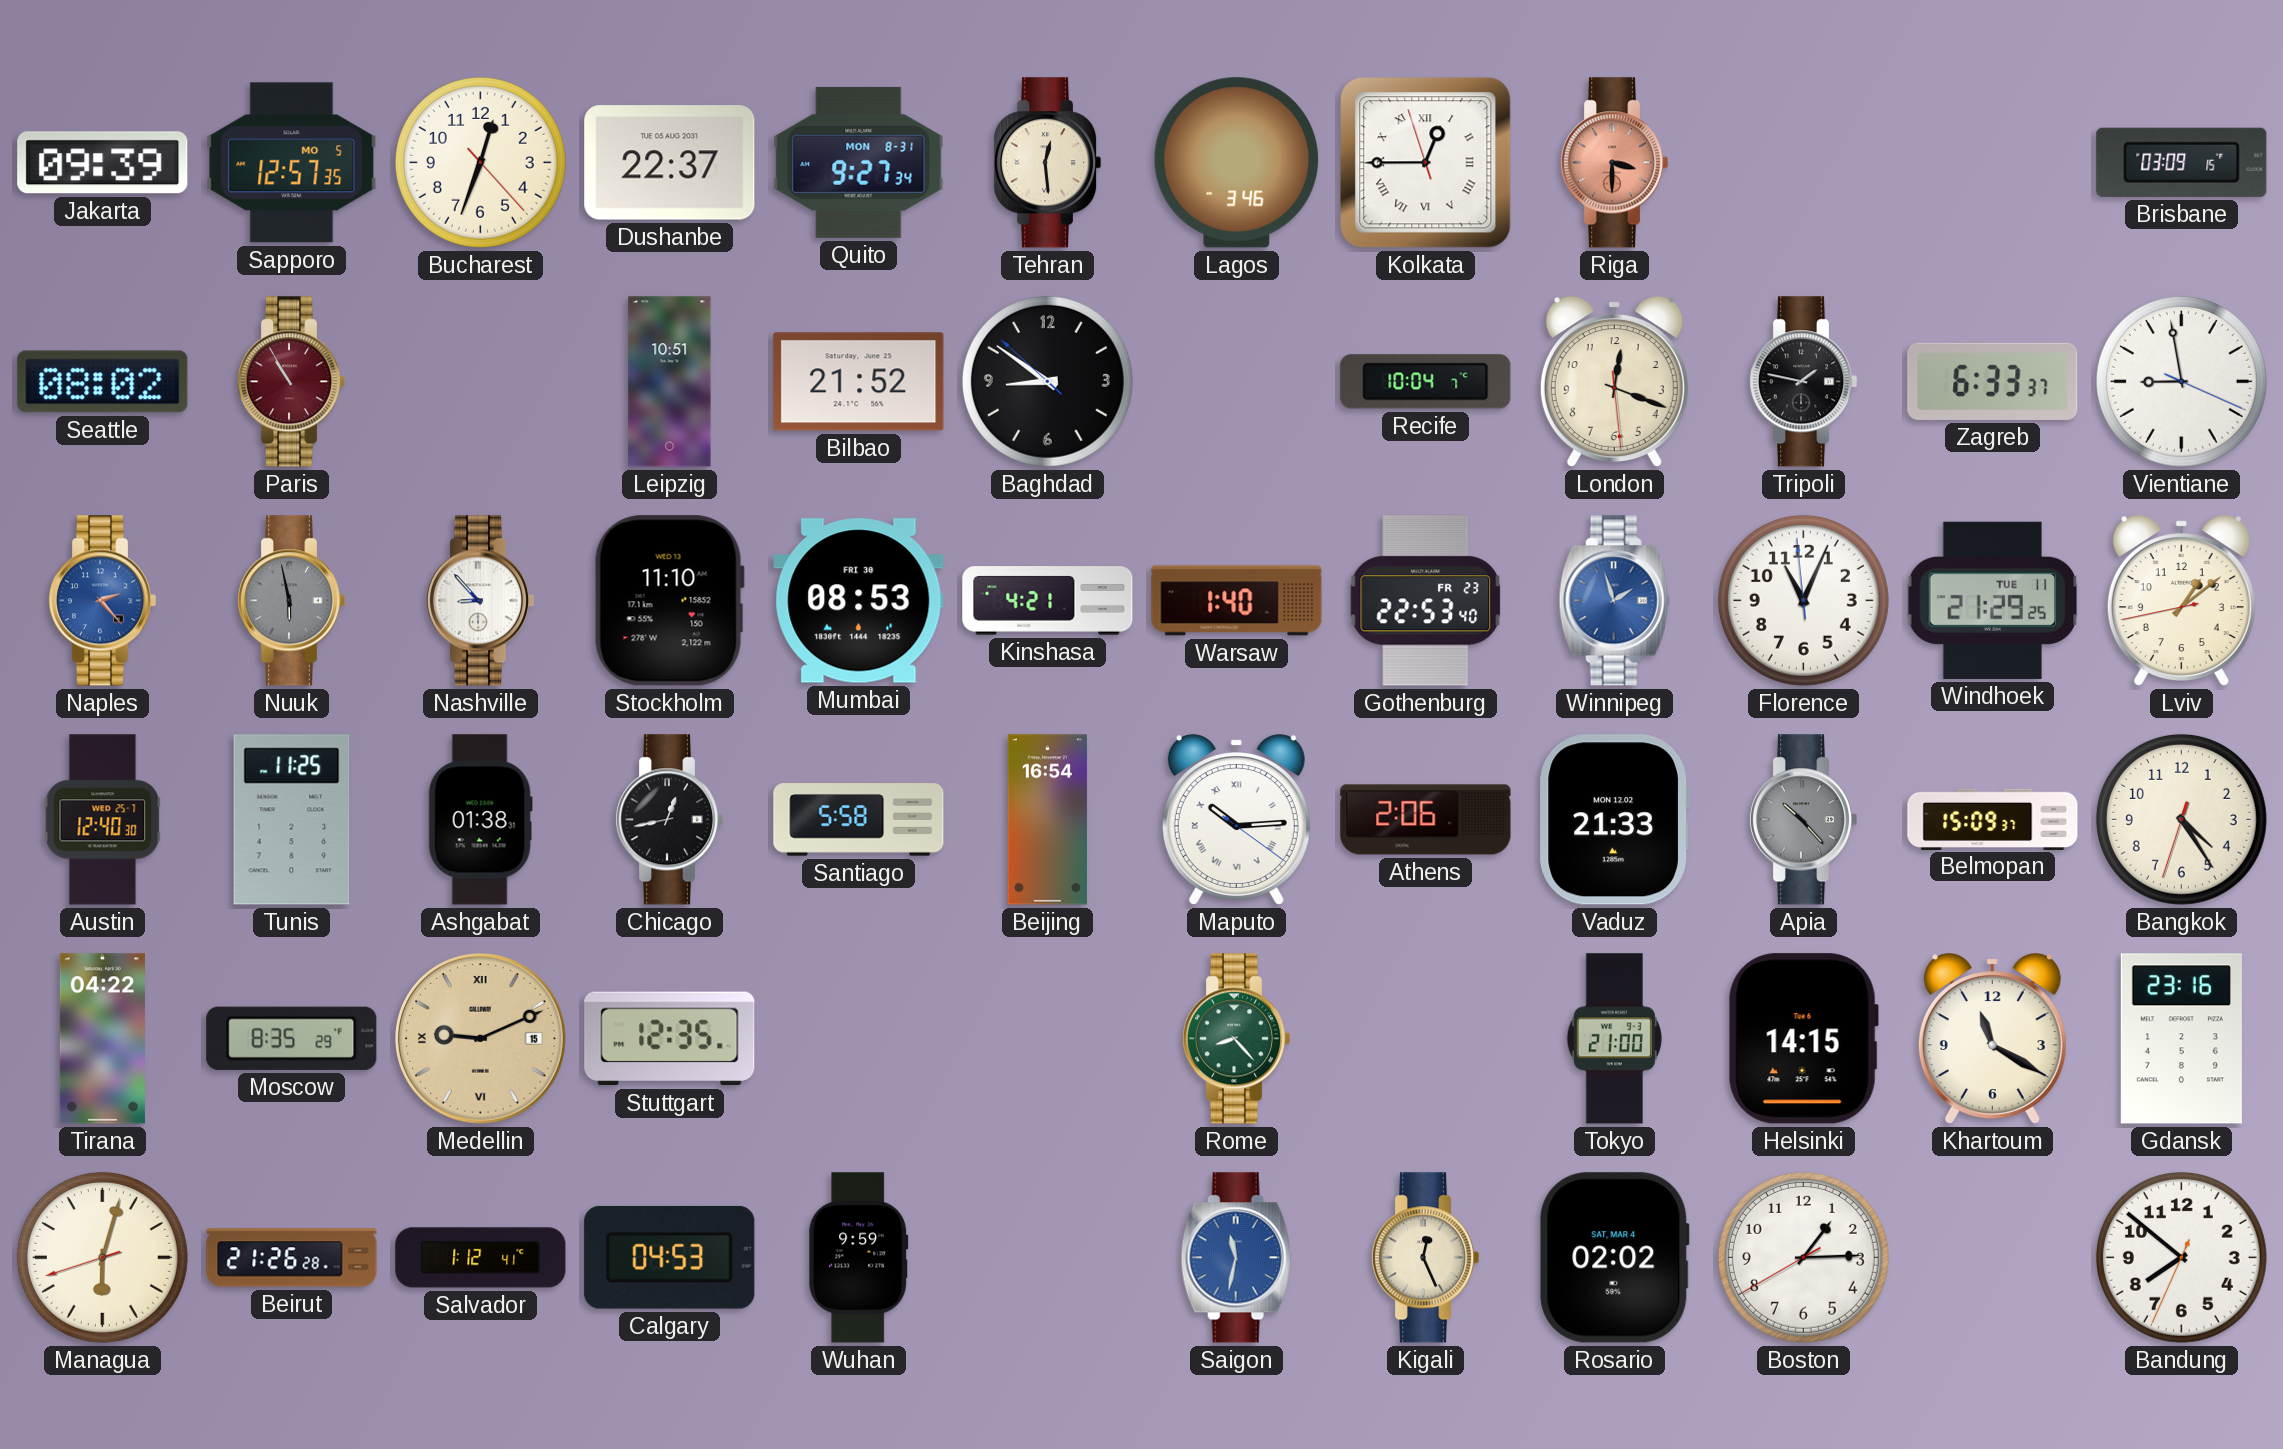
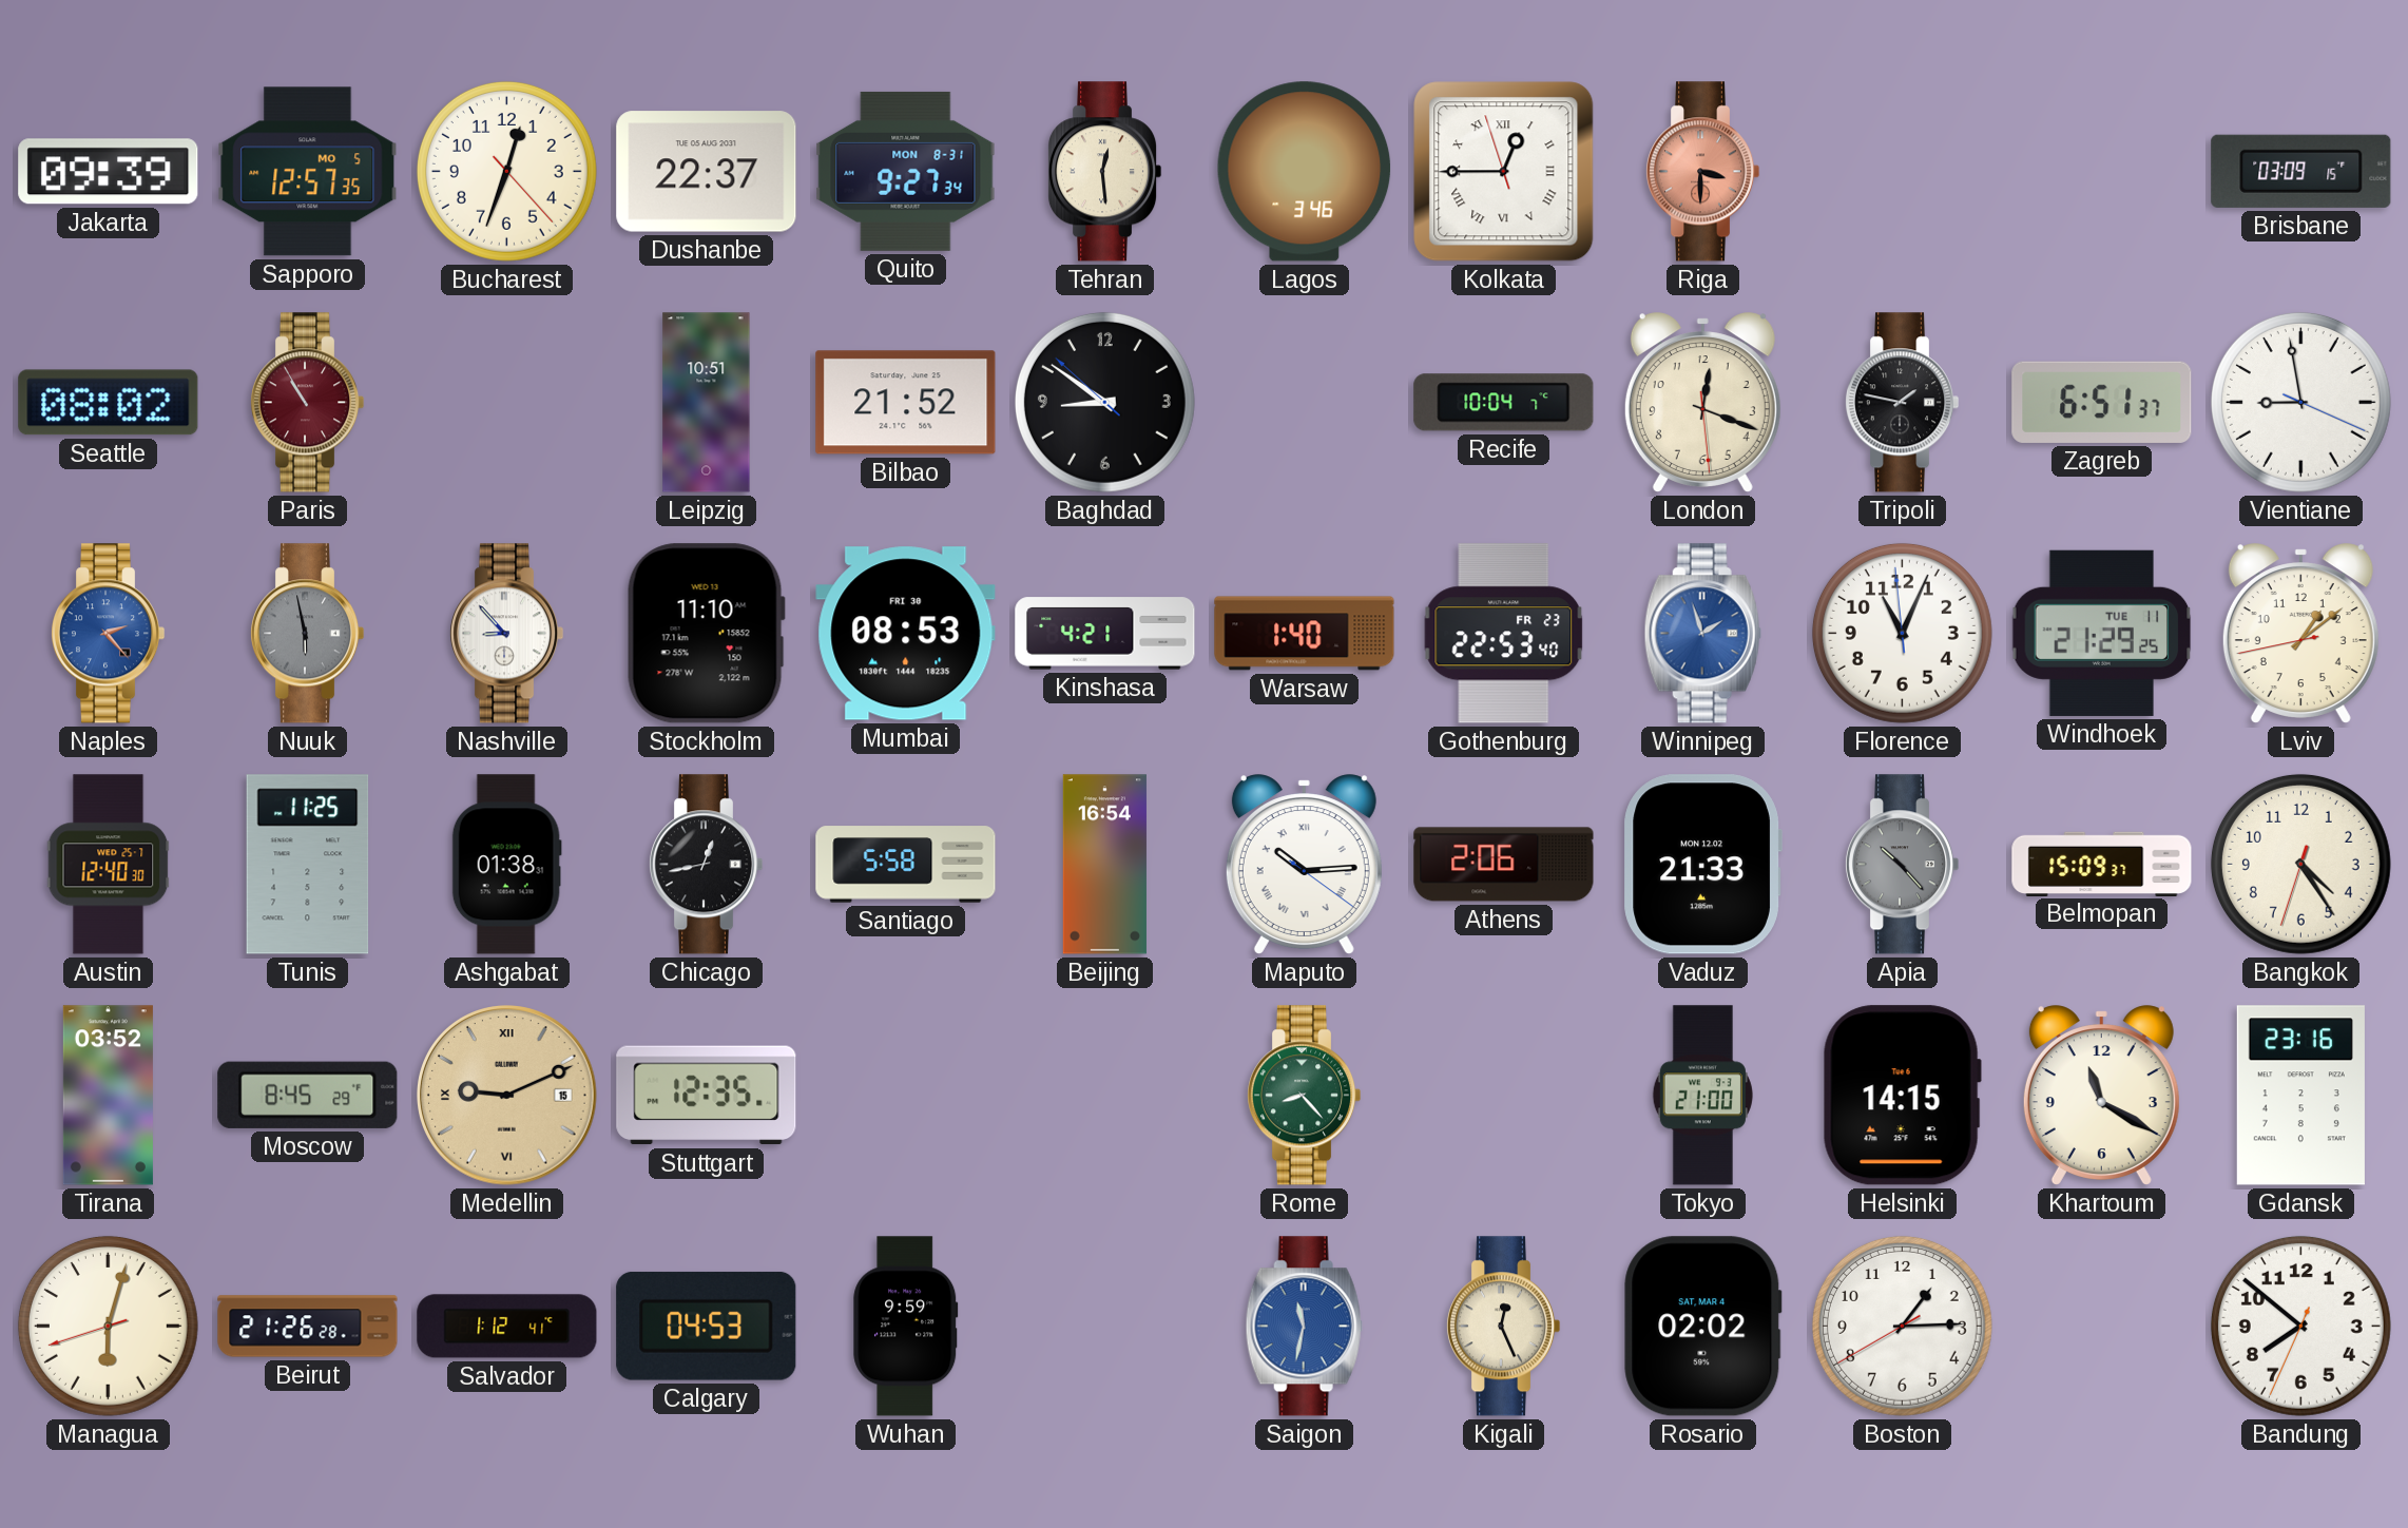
Zagreb: 6:33 -> 6:51
Tirana: 04:22 -> 03:52
Moscow: 8:35 -> 8:45
